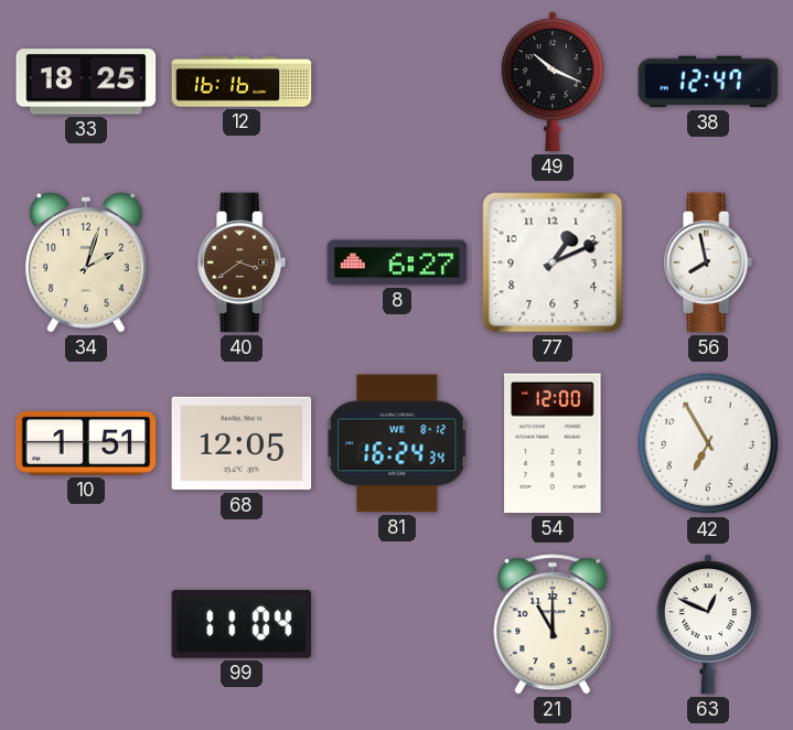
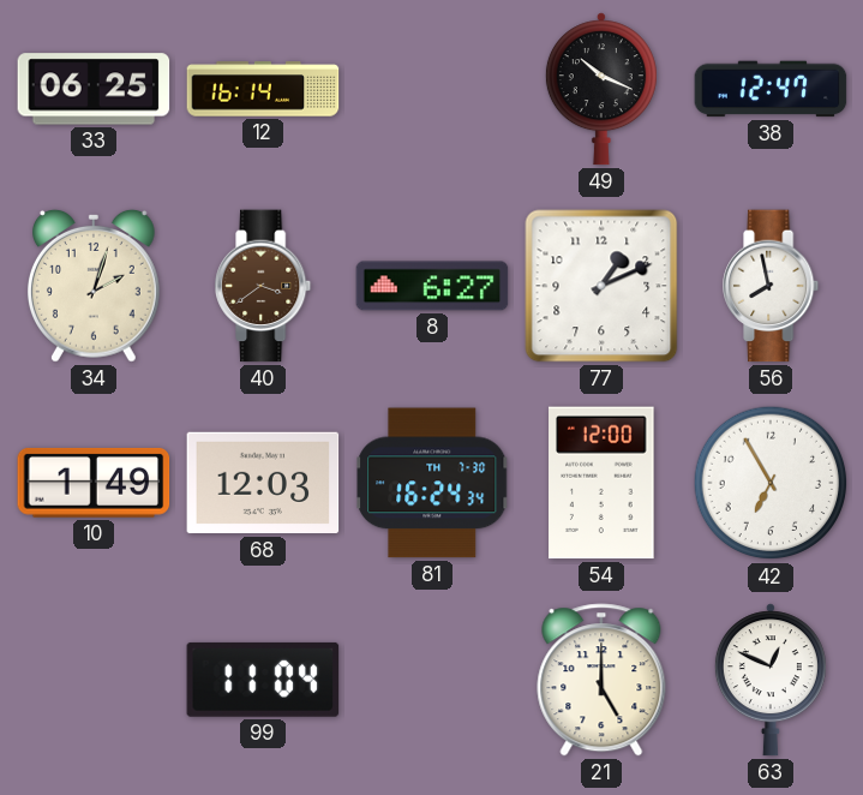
33: 18:25 -> 06:25
12: 16:16 -> 16:14
10: 1:51 -> 1:49
68: 12:05 -> 12:03
81 date: WE 8-12 -> TH 7-30
21: 11:00 -> 5:00
